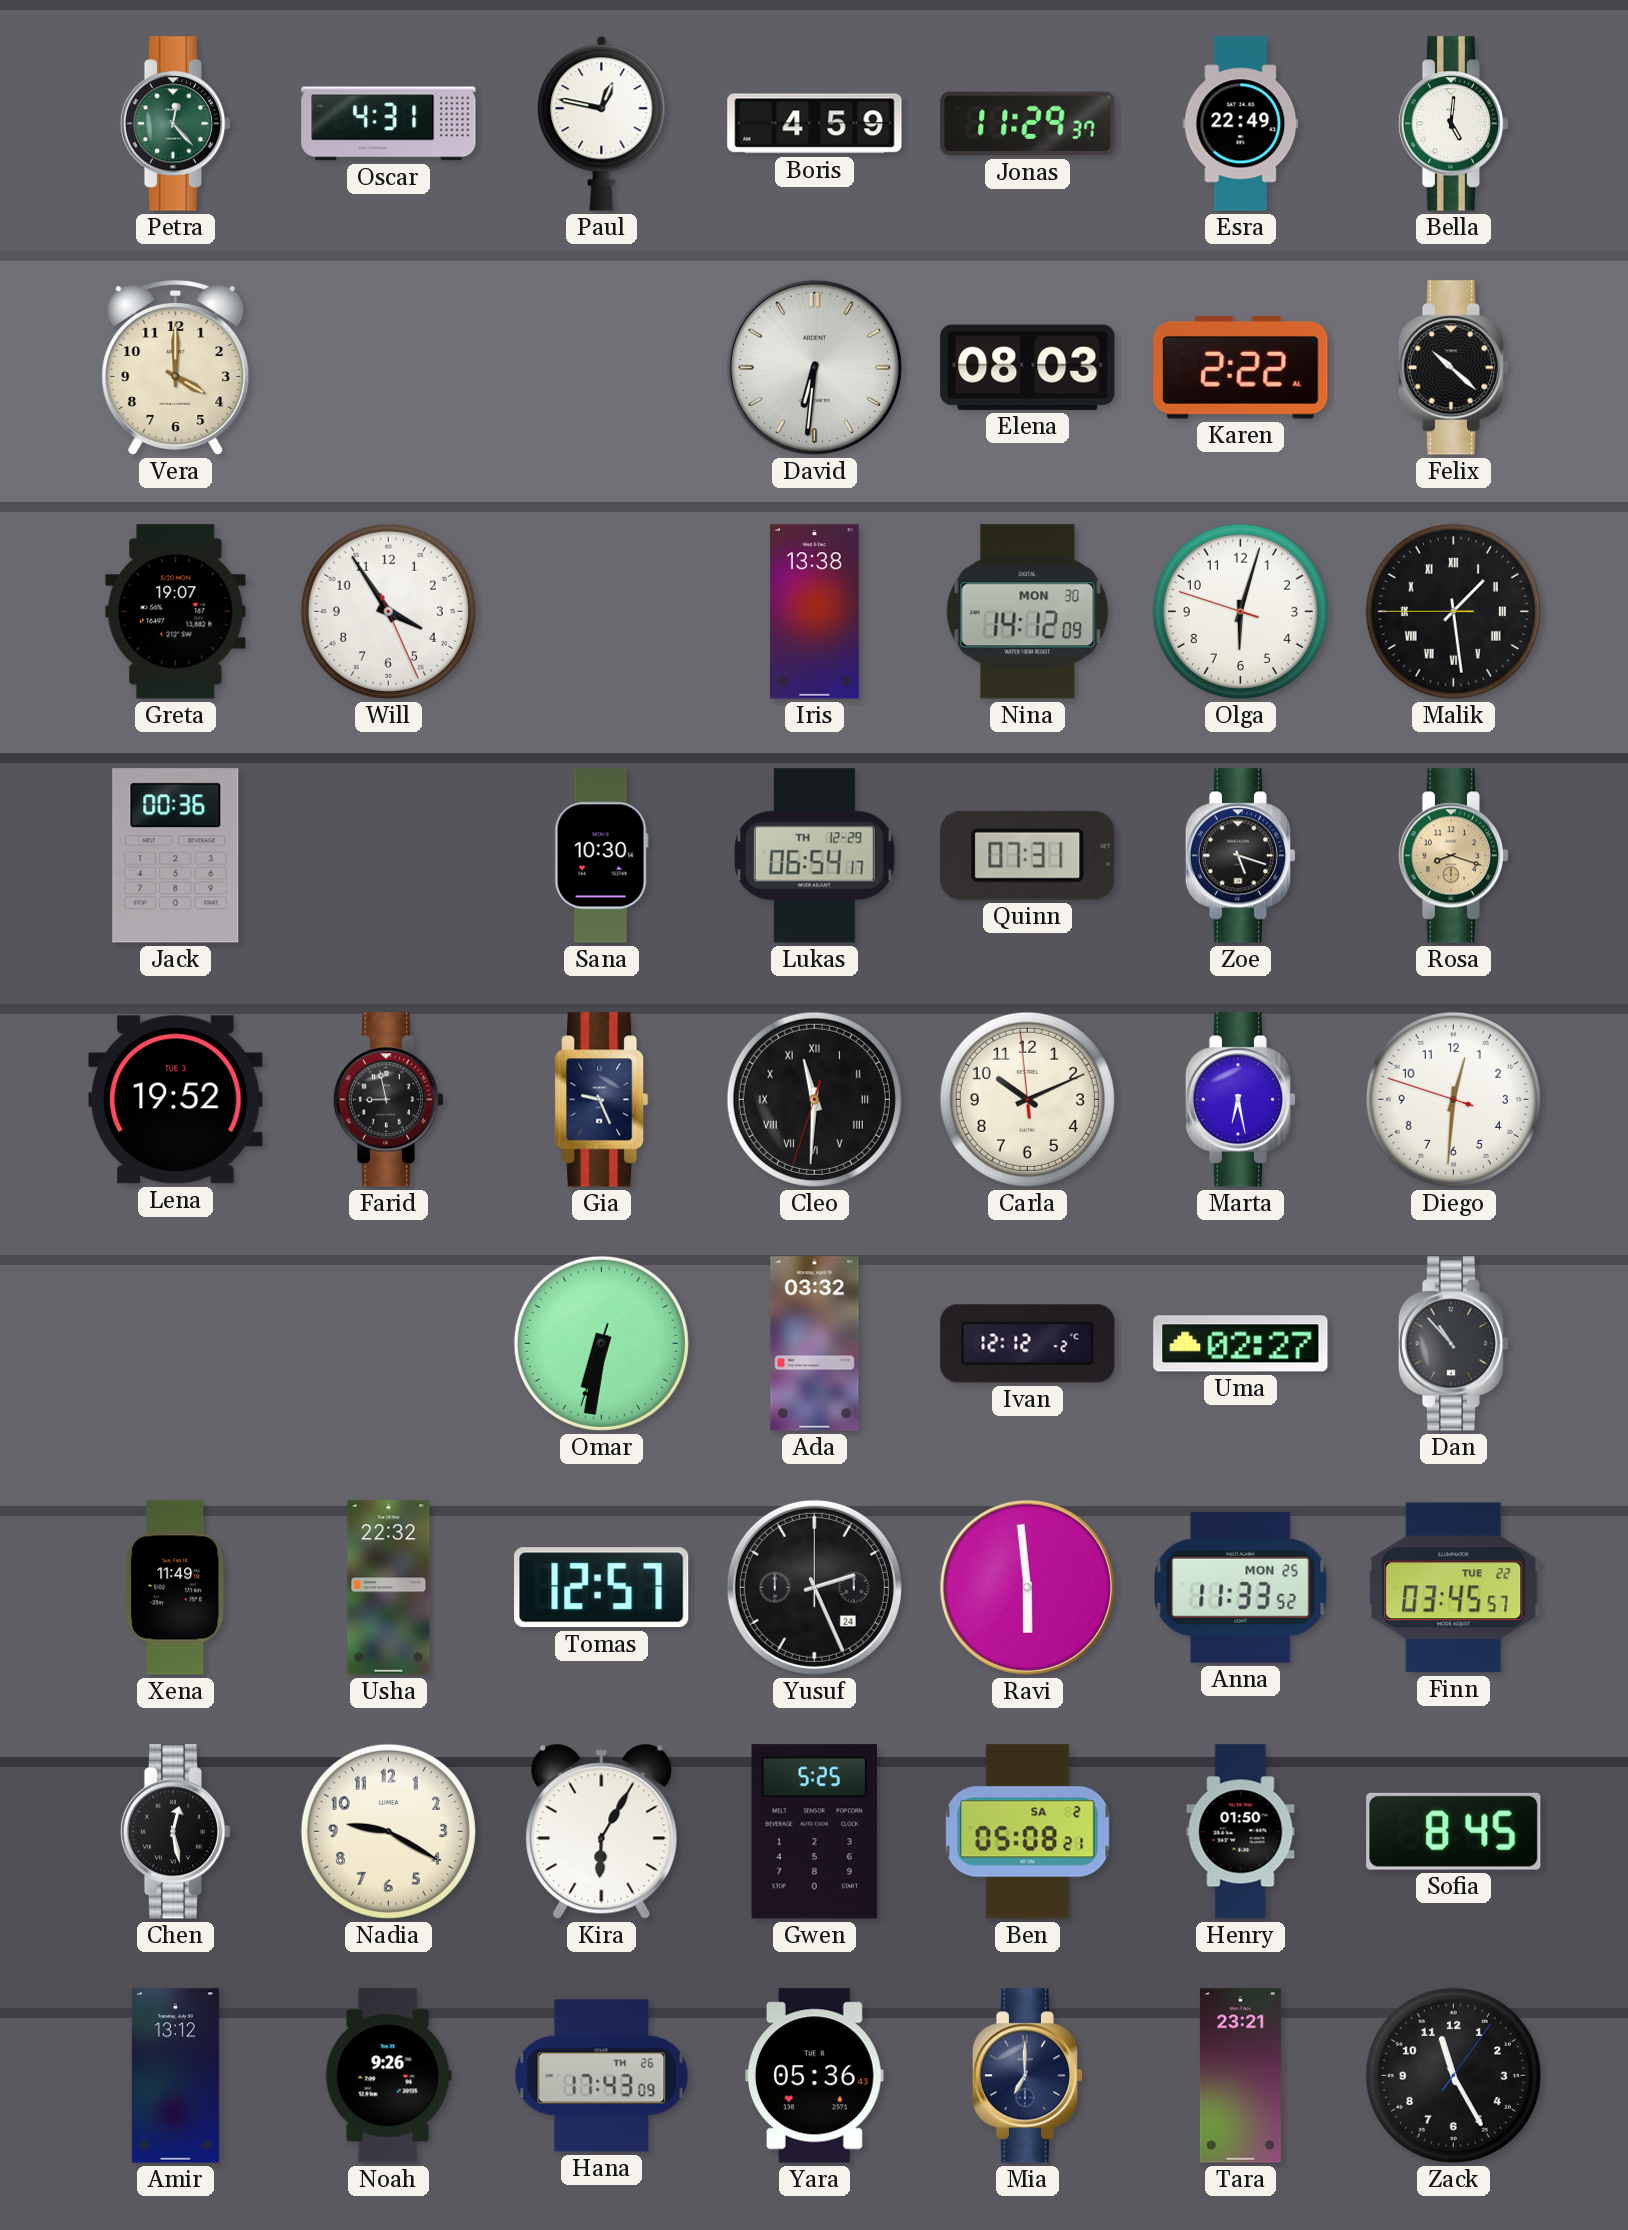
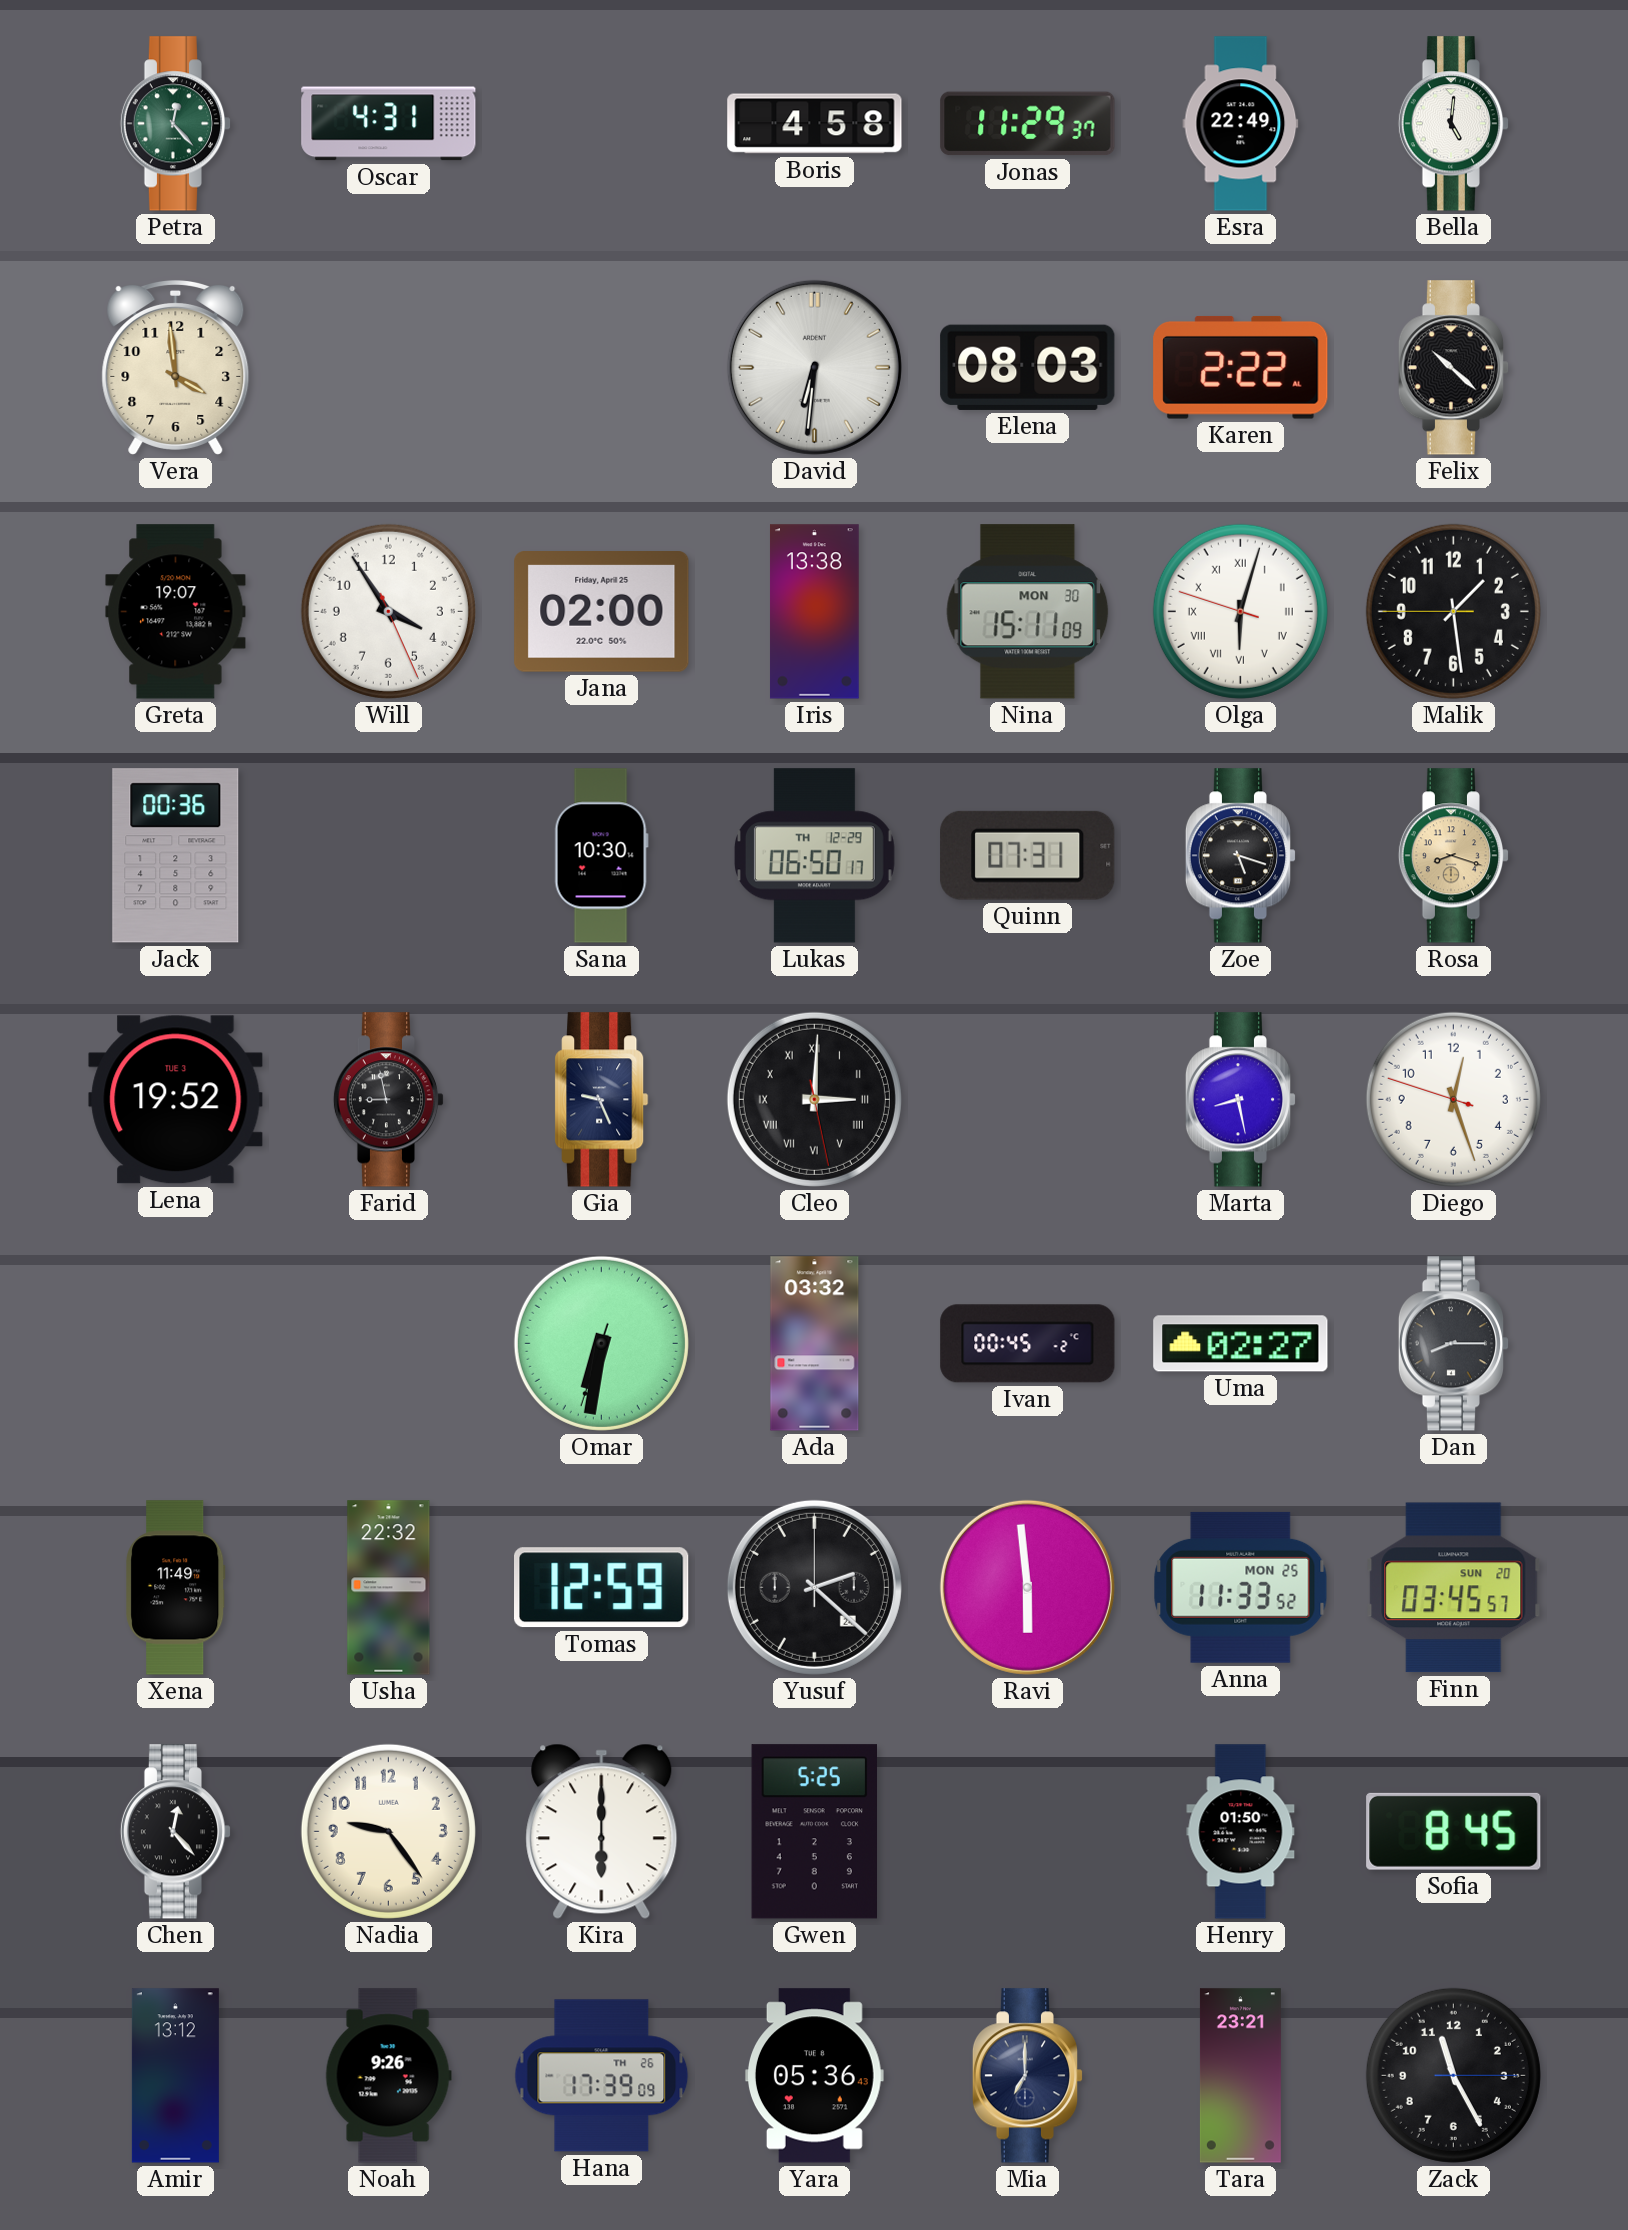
Paul: 12:47 -> none
Boris: 4:59 -> 4:58
Vera: 4:00 -> 3:59
Jana: none -> 02:00
Nina: 14:12 -> 15:11
Olga numerals: Arabic -> Roman
Malik numerals: Roman -> Arabic
Lukas: 06:54 -> 06:50
Cleo: 11:30 -> 3:00
Carla: 10:10 -> none
Marta: 6:28 -> 8:28
Diego: 12:30 -> 12:26
Ivan: 12:12 -> 00:45
Dan: 10:53 -> 8:15
Tomas: 12:57 -> 12:59
Yusuf: 2:26 -> 2:22
Finn date: TUE 22 -> SUN 20
Chen: 12:28 -> 12:23
Nadia: 9:20 -> 9:24
Kira: 6:05 -> 6:00
Ben: 05:08 -> none
Hana: 17:43 -> 17:39
Zack: 11:25:06 -> 11:25:15
